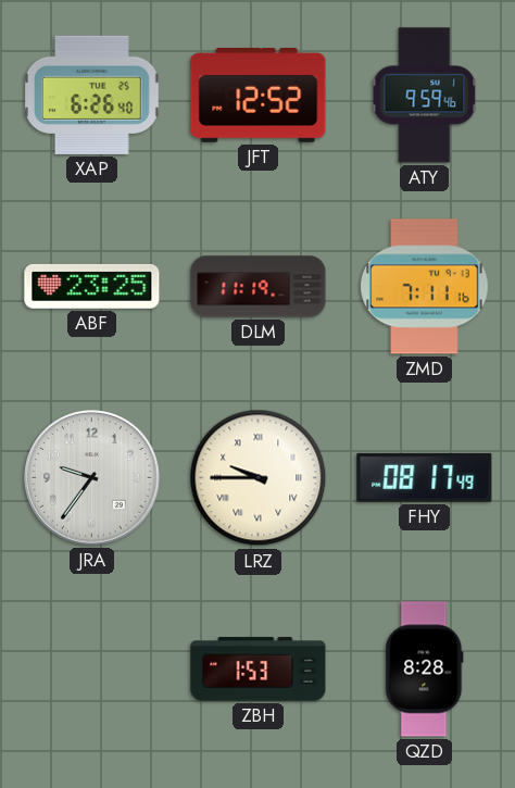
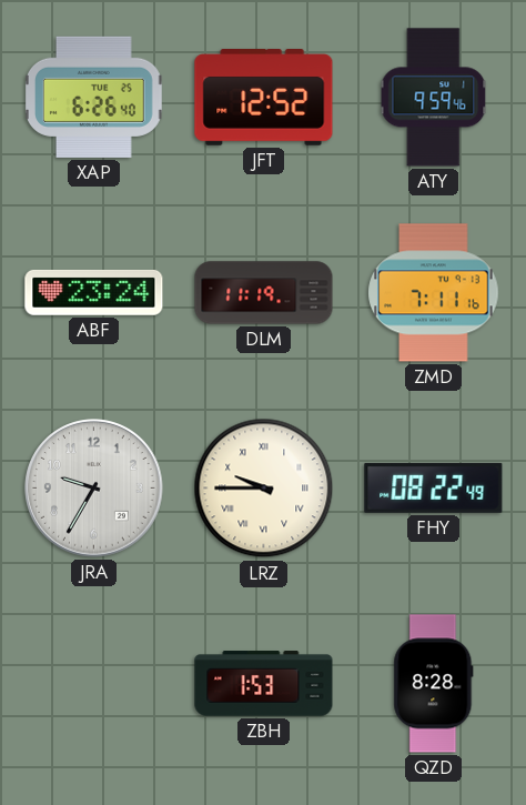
ABF: 23:25 -> 23:24
JRA: 9:36 -> 9:35
FHY: 08:17 -> 08:22
